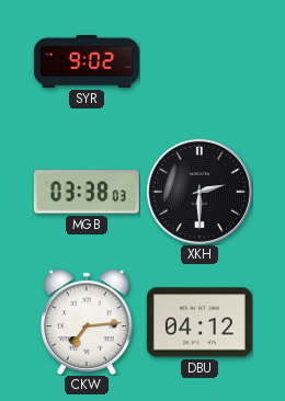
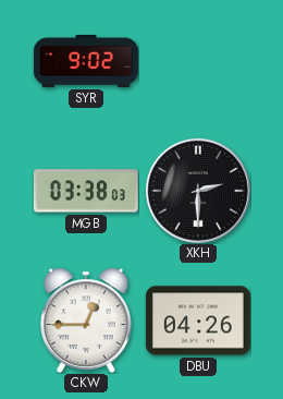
CKW: 7:14 -> 12:45
DBU: 04:12 -> 04:26
